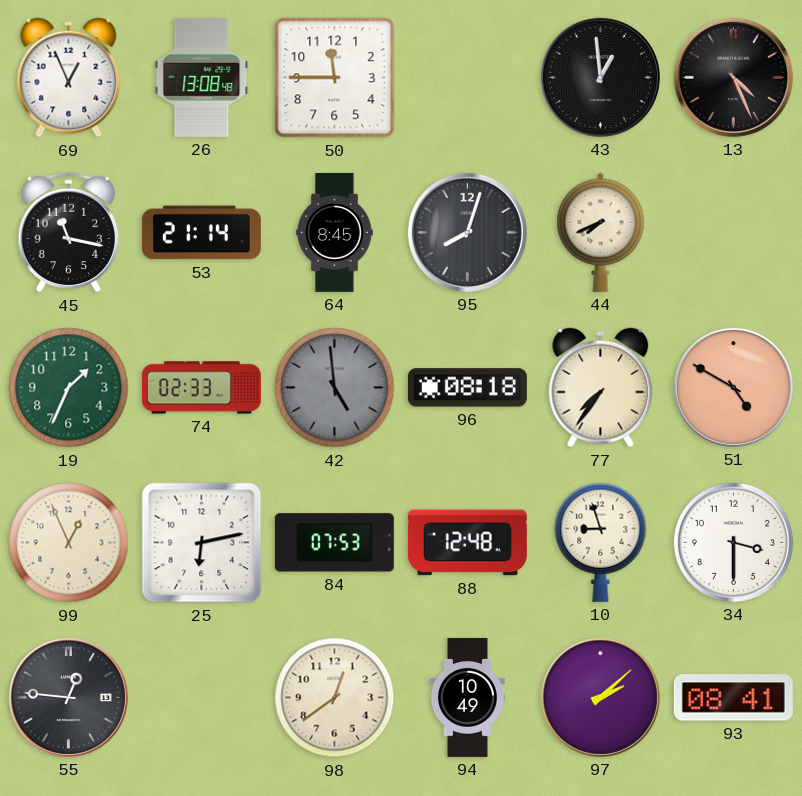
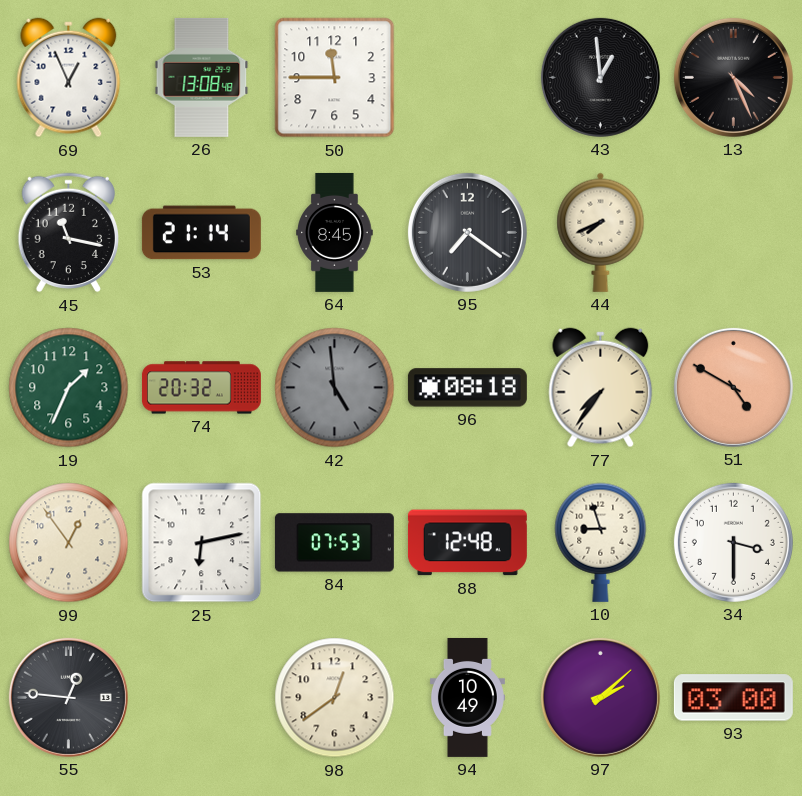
95: 8:03 -> 7:21
74: 02:33 -> 20:32
99: 12:56 -> 12:54
93: 08:41 -> 03:00
